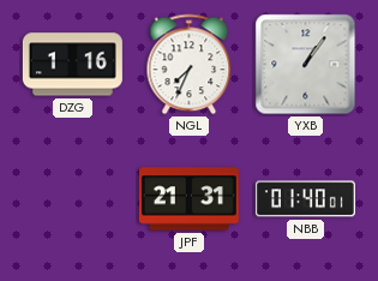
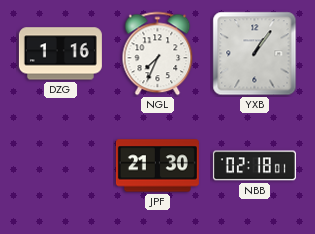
JPF: 21:31 -> 21:30
NBB: 01:40 -> 02:18
